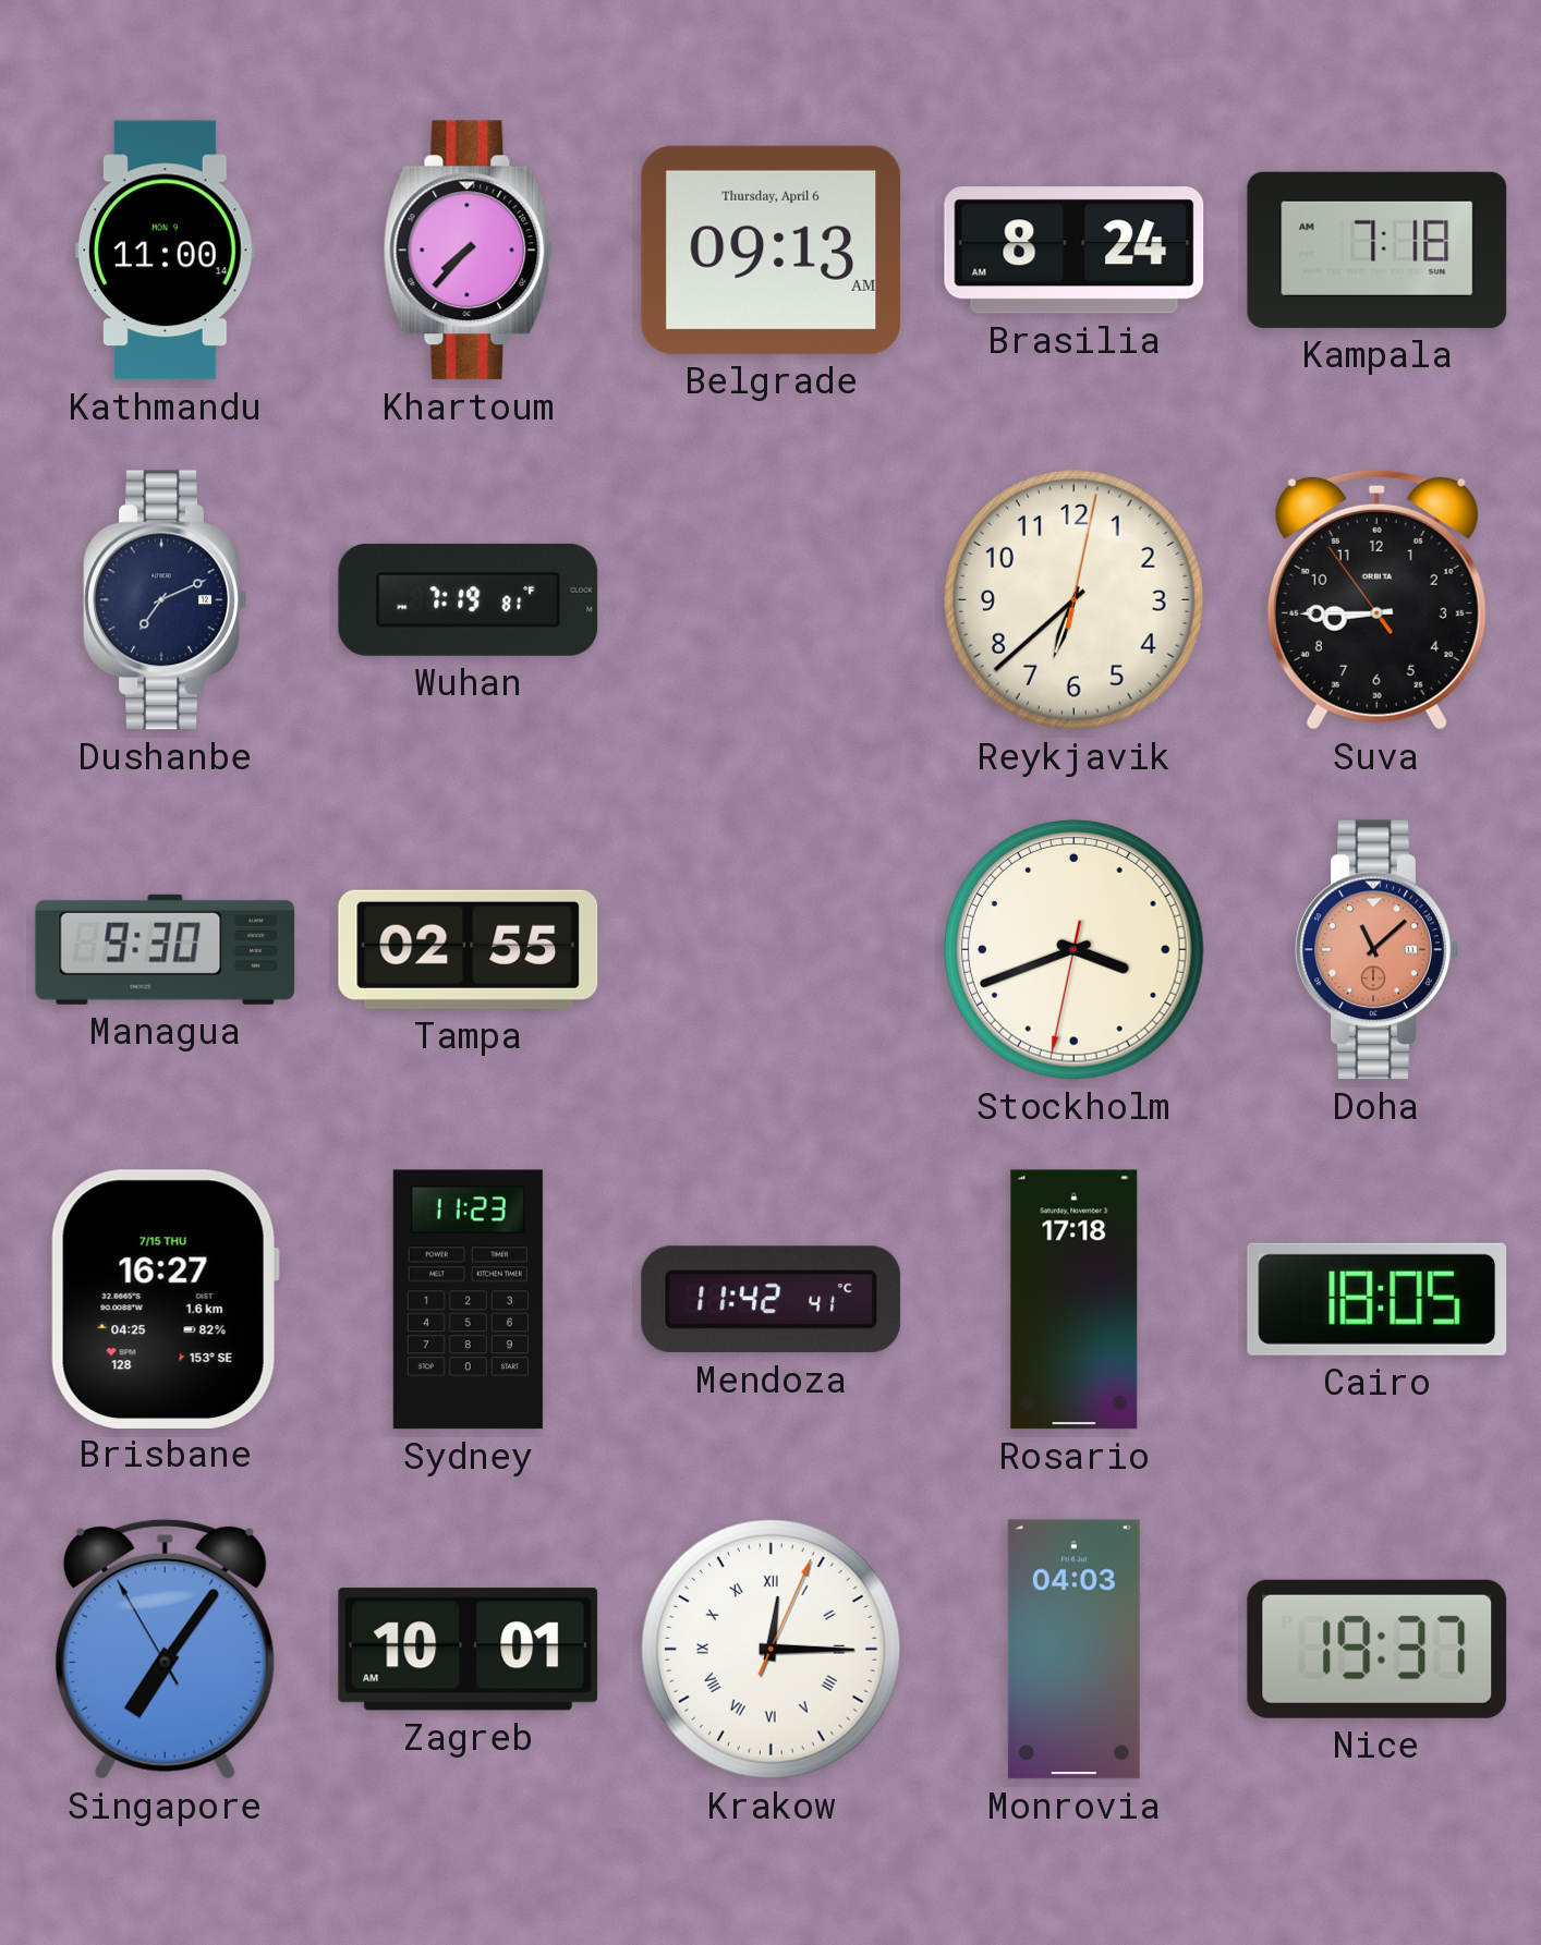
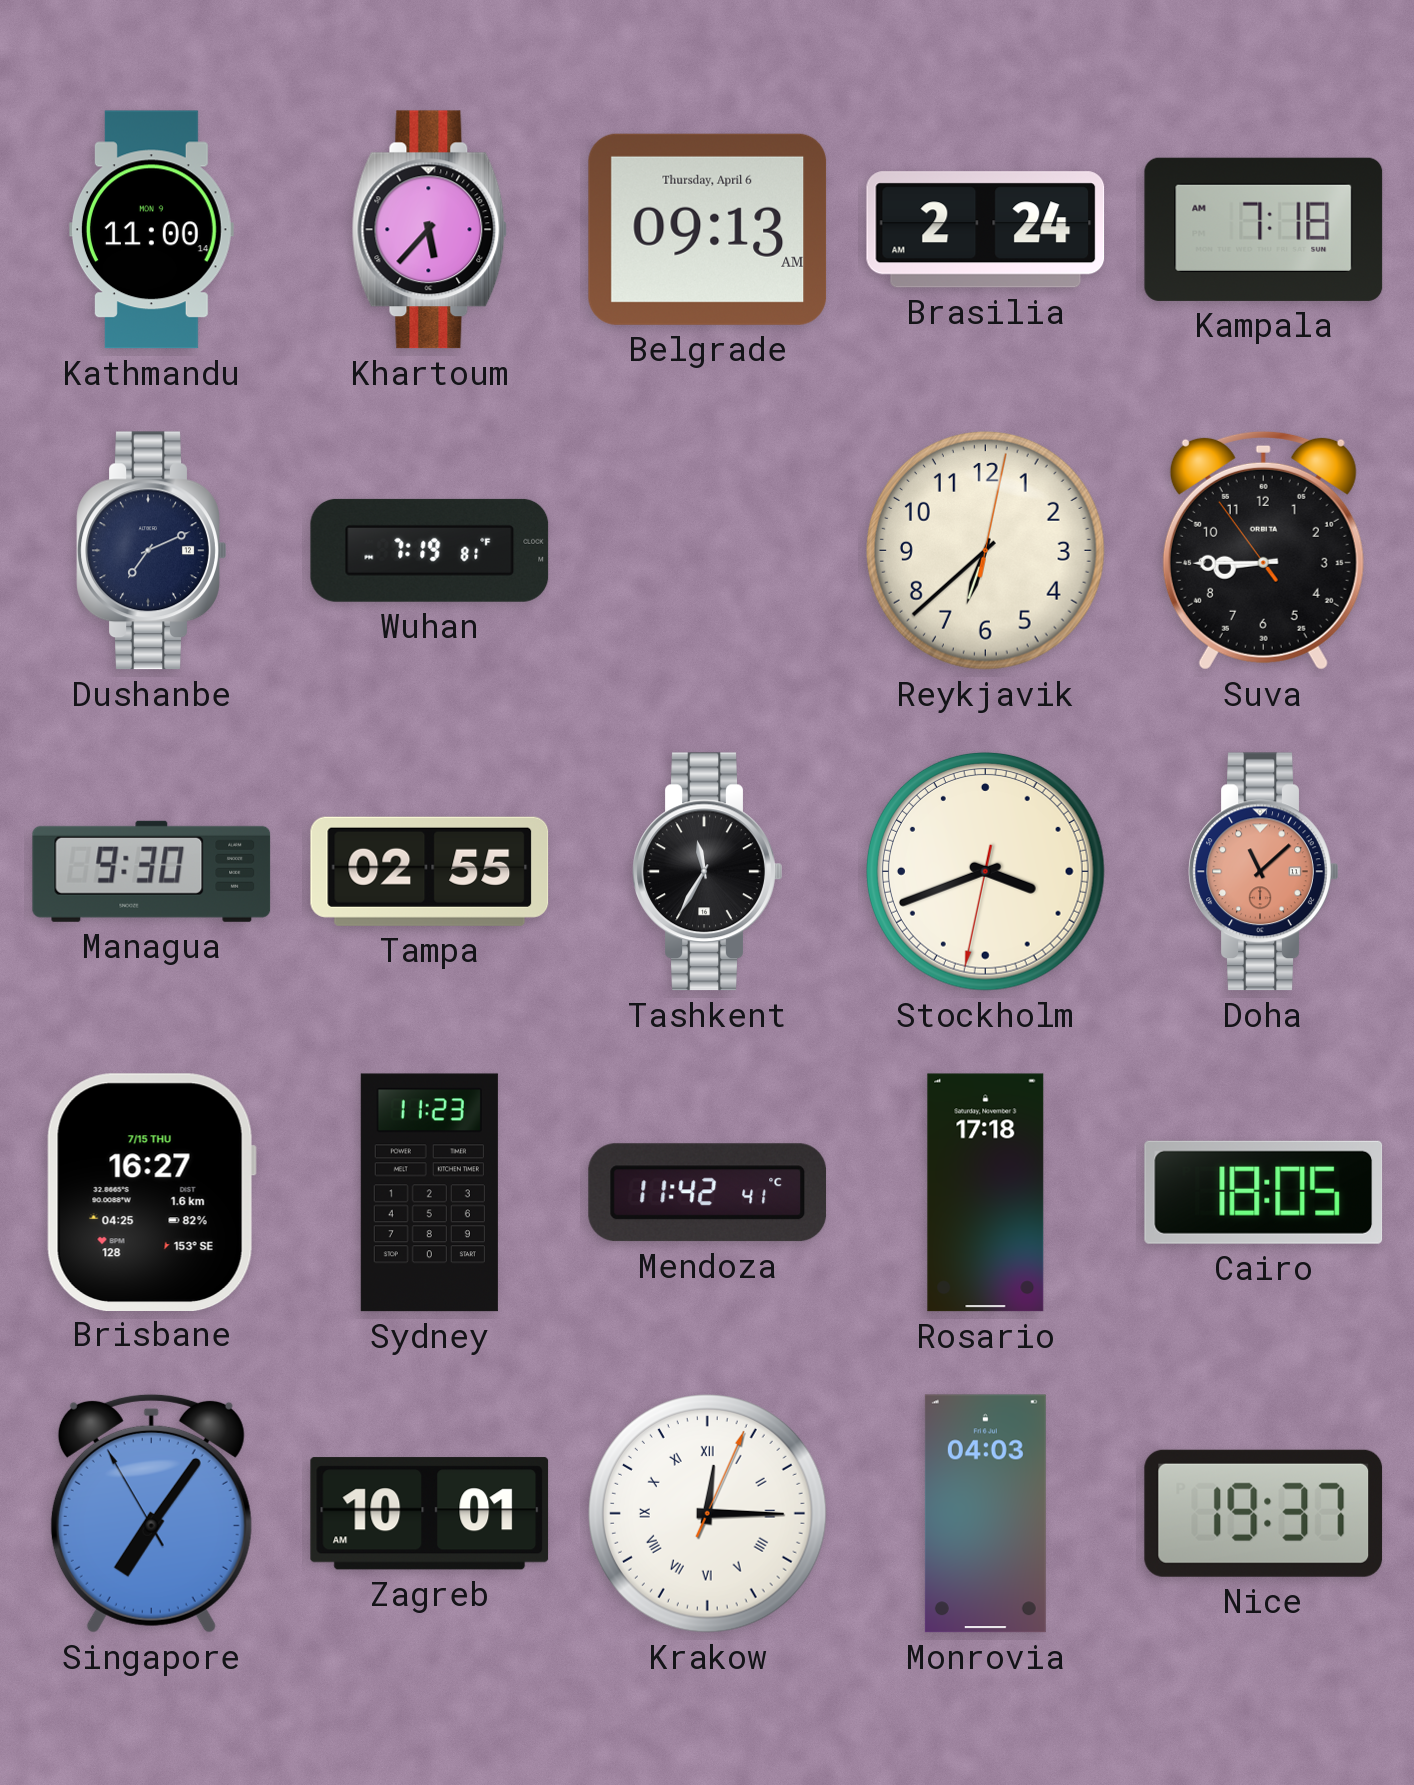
Khartoum: 7:37 -> 5:37
Brasilia: 8:24 -> 2:24
Tashkent: none -> 11:35
